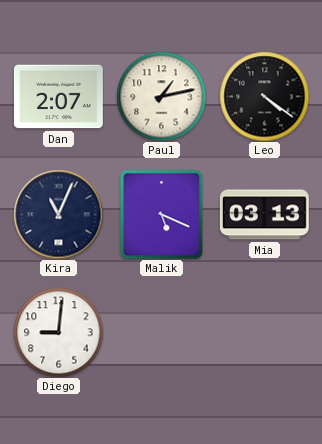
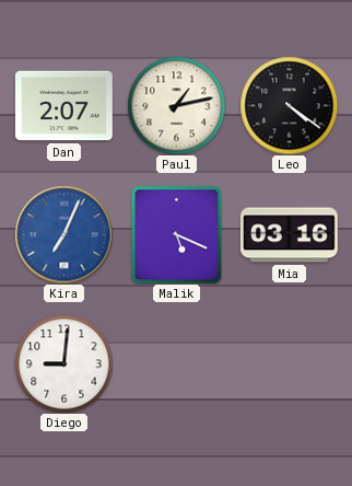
Kira: 11:04 -> 7:04
Kira dial: navy -> blue
Mia: 03:13 -> 03:16
